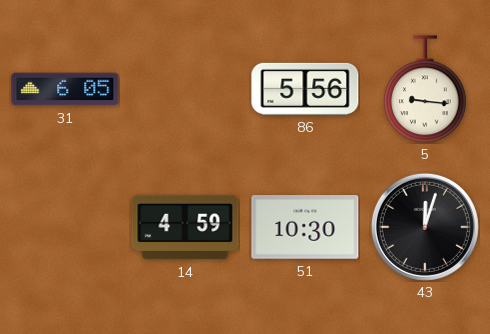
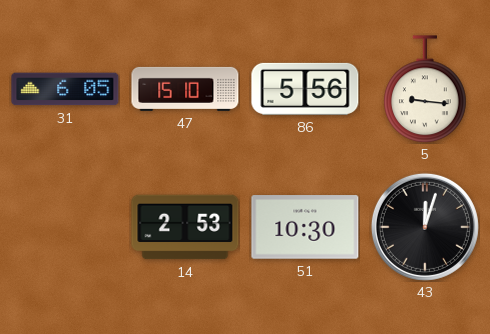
47: none -> 15:10
14: 4:59 -> 2:53
